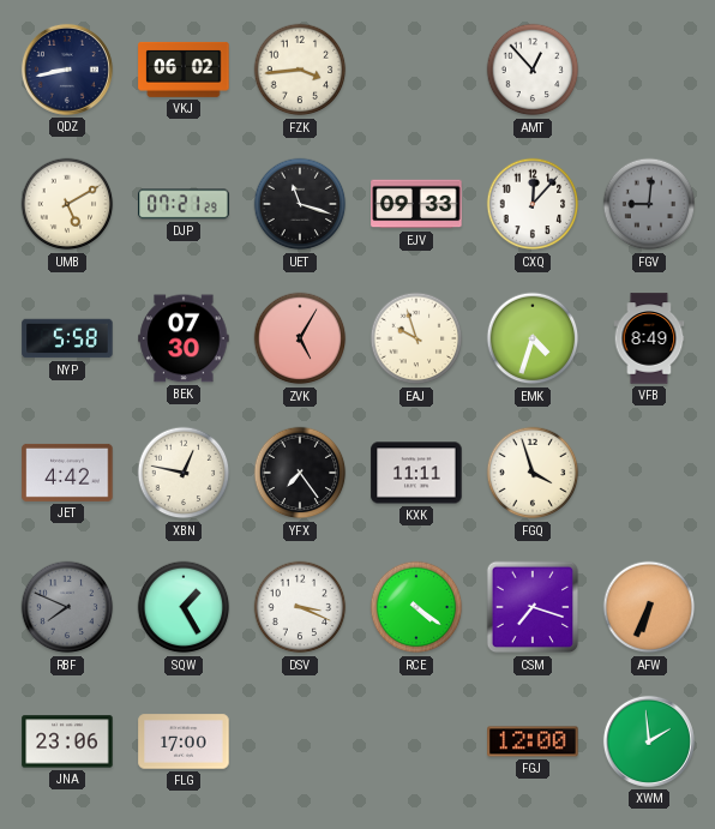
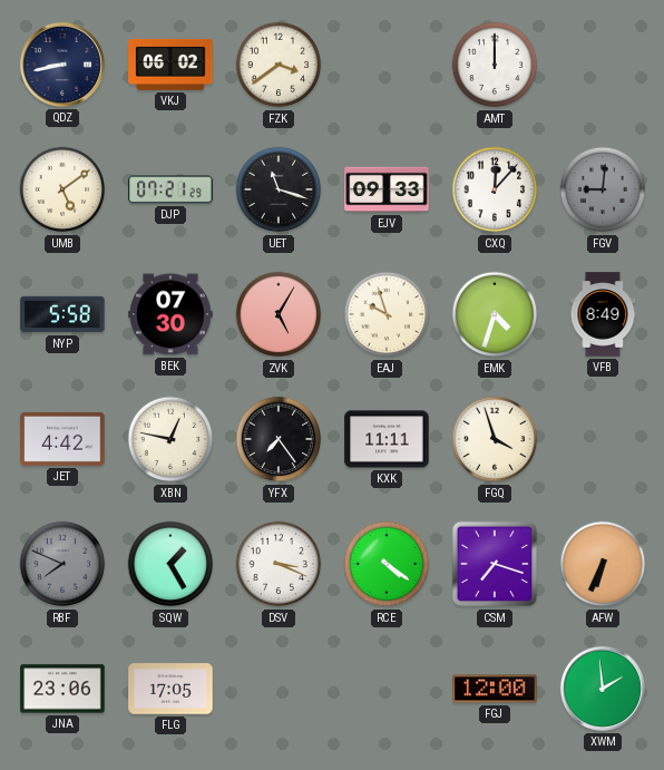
FZK: 3:44 -> 3:39
AMT: 12:53 -> 12:00
UMB: 5:10 -> 5:09
FLG: 17:00 -> 17:05
